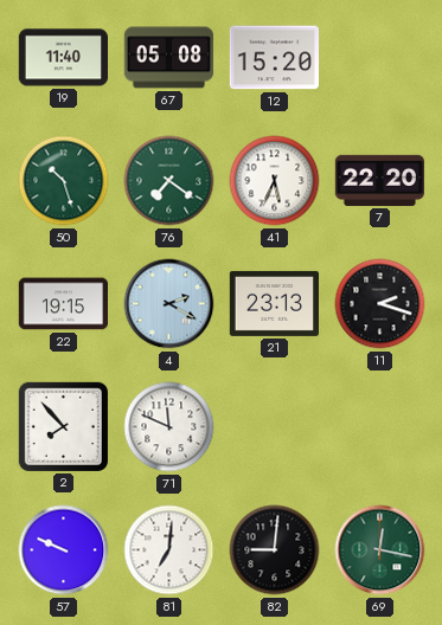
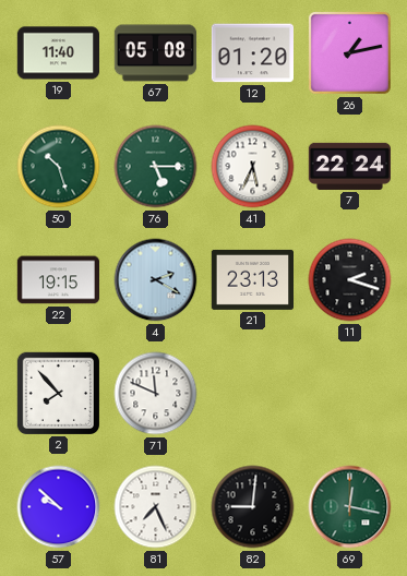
12: 15:20 -> 01:20
26: none -> 1:13
76: 7:21 -> 5:15
7: 22:20 -> 22:24
57: 9:49 -> 9:52
81: 7:01 -> 7:26
